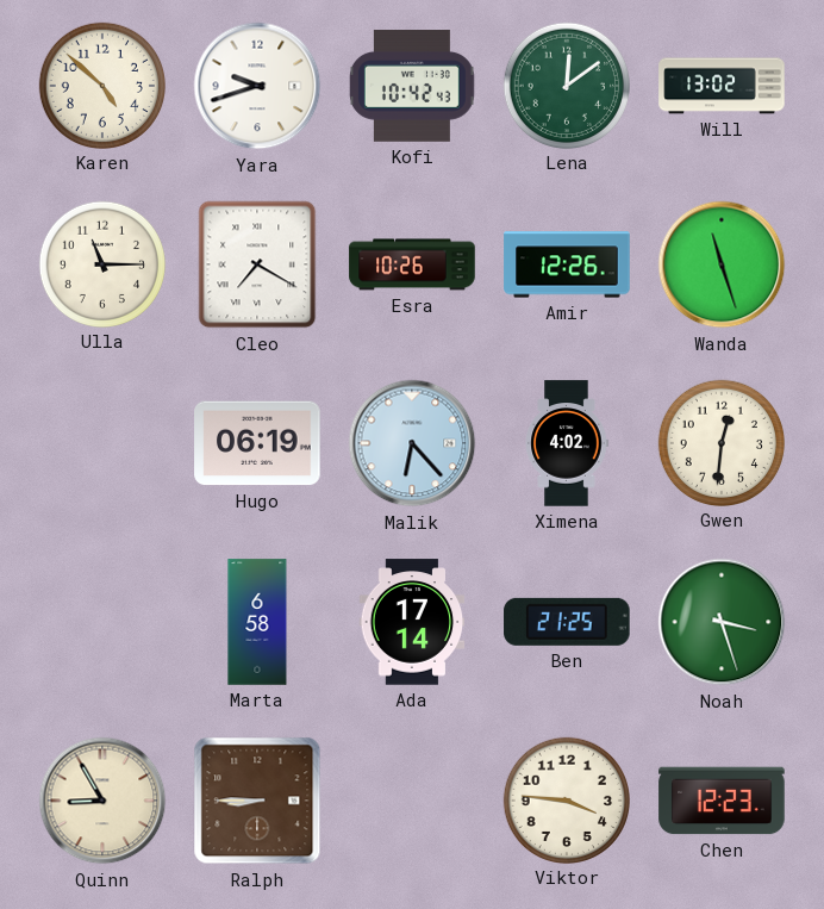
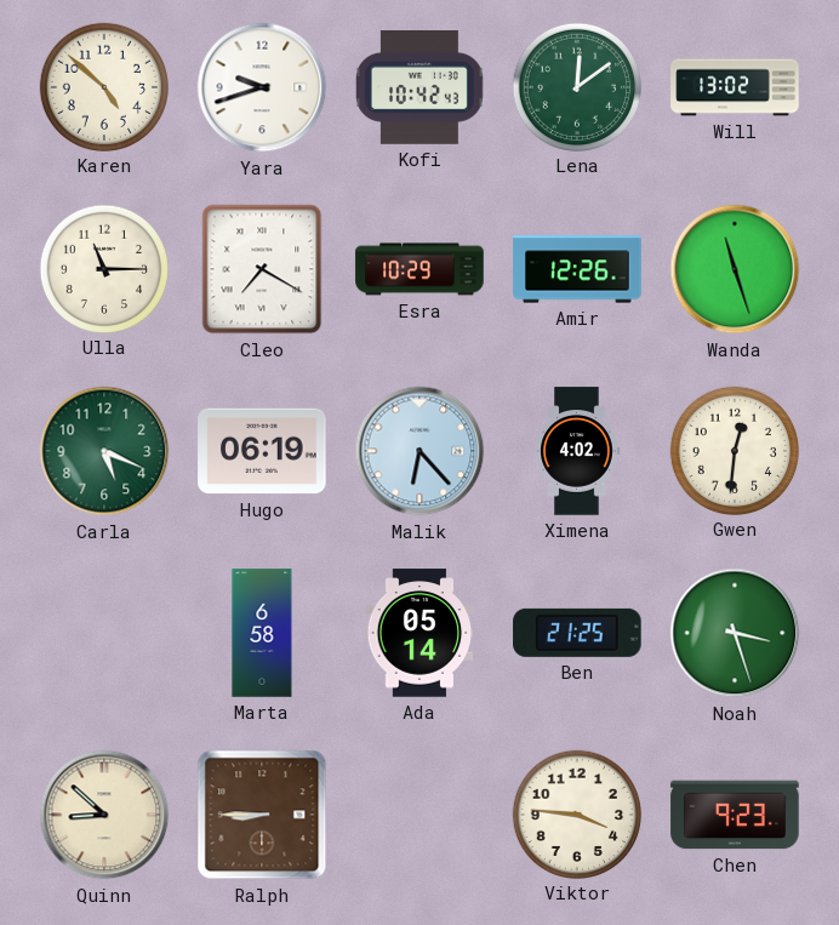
Esra: 10:26 -> 10:29
Carla: none -> 5:19
Ada: 17:14 -> 05:14
Quinn: 8:55 -> 8:52
Chen: 12:23 -> 9:23
